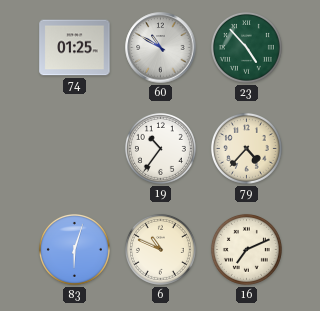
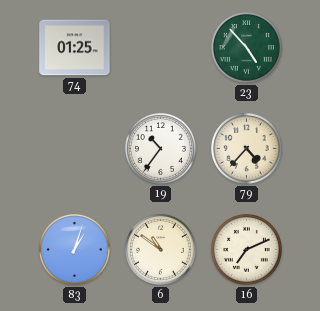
60: 10:50 -> none
83: 6:03 -> 1:03
6: 10:49 -> 10:51
